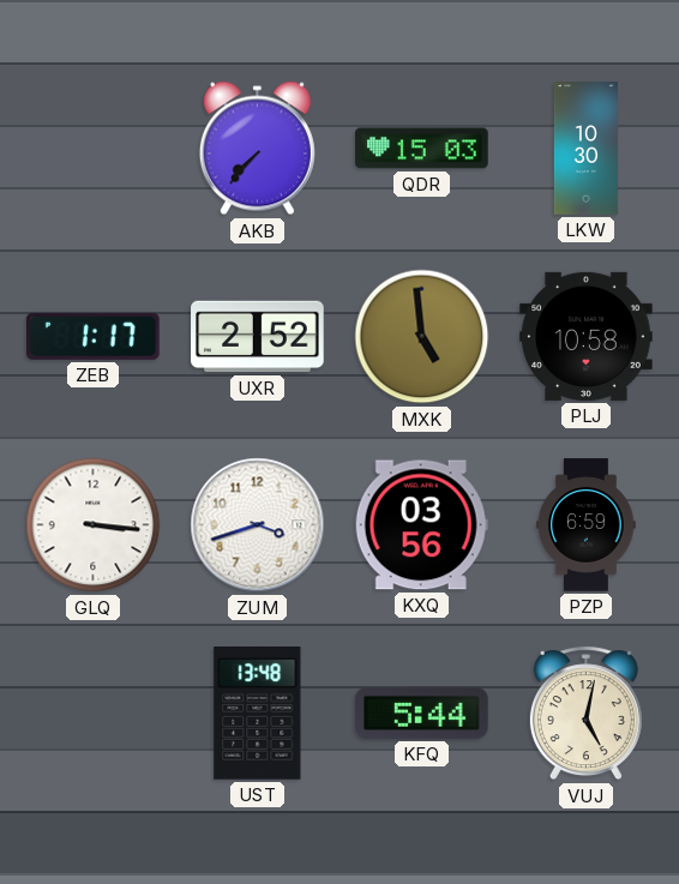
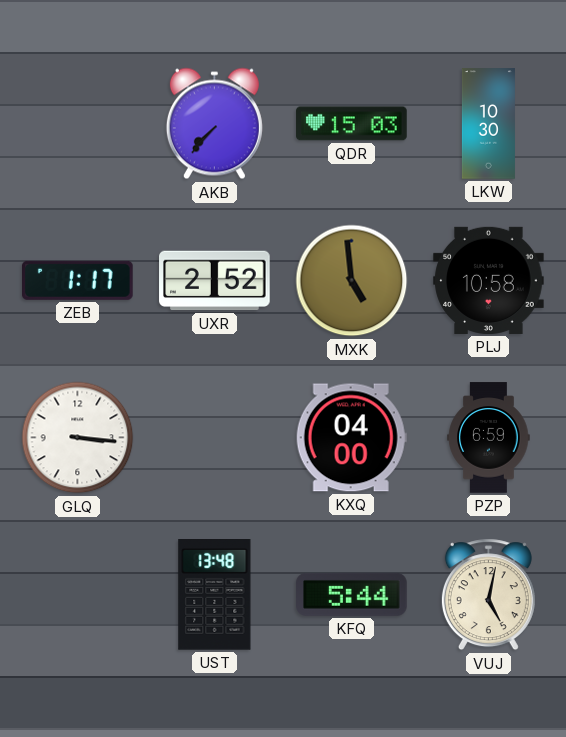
ZUM: 3:42 -> none
KXQ: 03:56 -> 04:00
